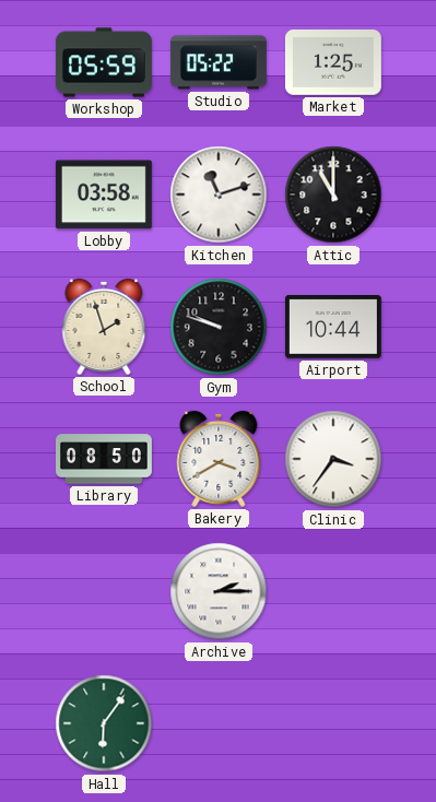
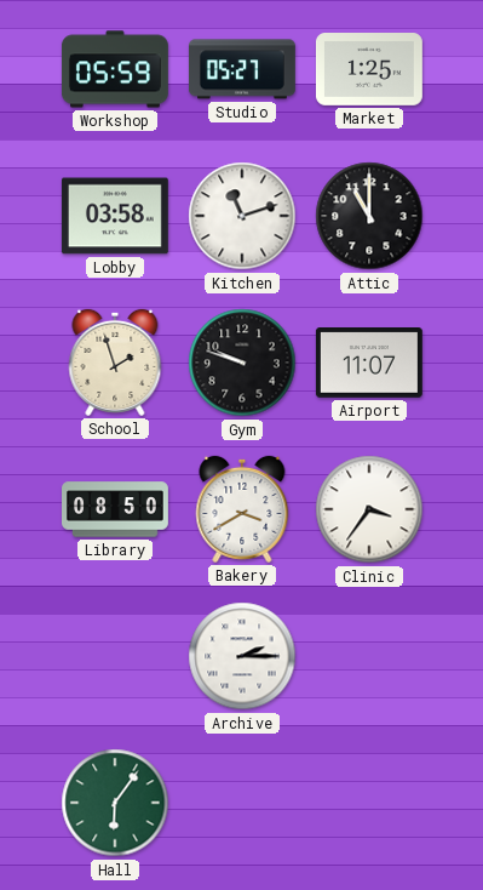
Studio: 05:22 -> 05:27
Airport: 10:44 -> 11:07
